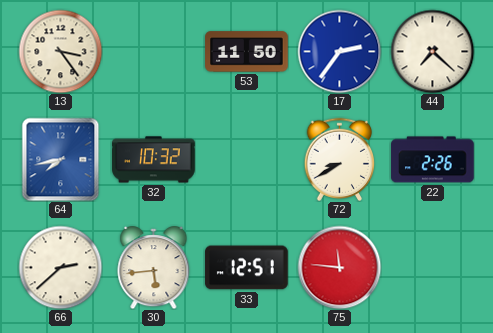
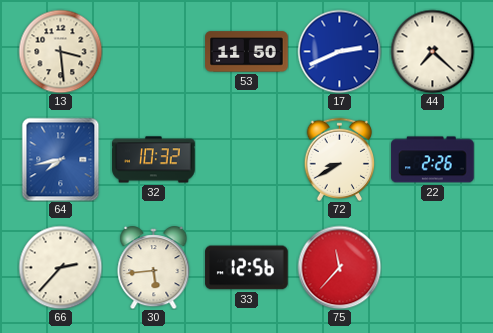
13: 3:24 -> 3:29
17: 2:36 -> 2:41
66: 2:38 -> 2:37
33: 12:51 -> 12:56
75: 11:46 -> 11:37
